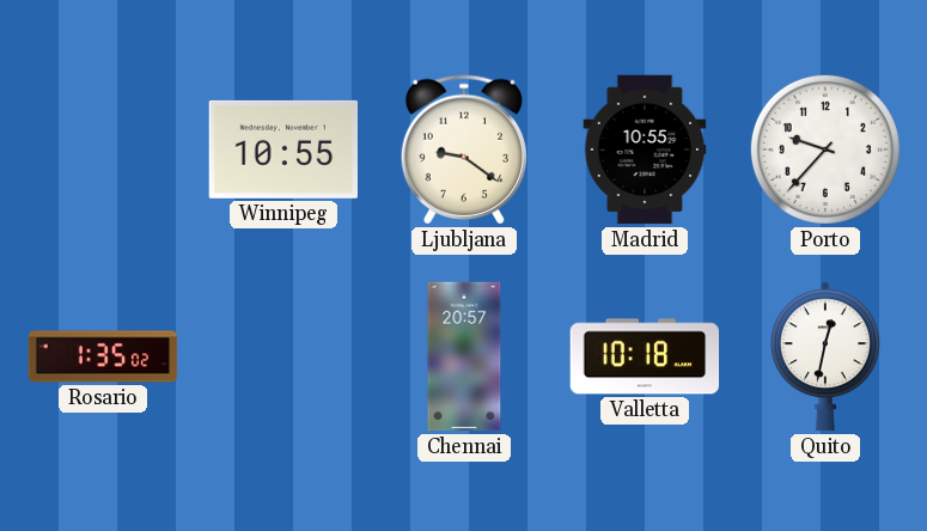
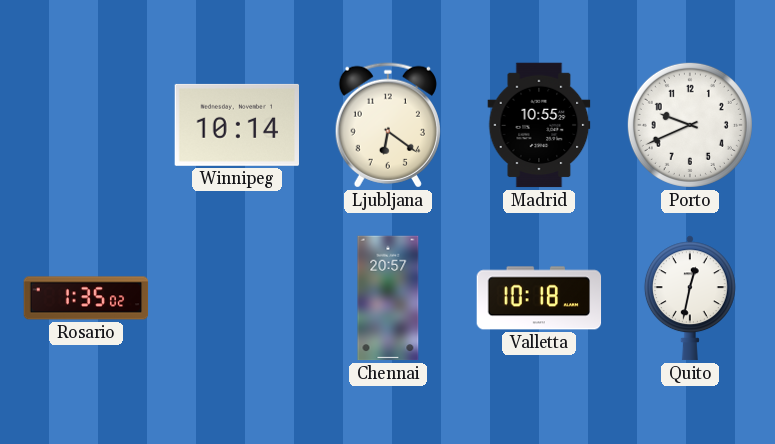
Winnipeg: 10:55 -> 10:14
Ljubljana: 9:21 -> 6:21
Porto: 9:37 -> 9:41
